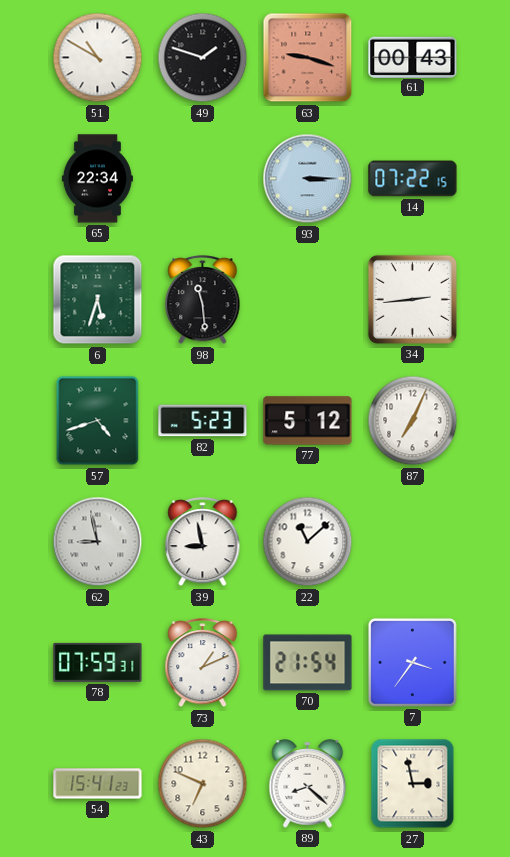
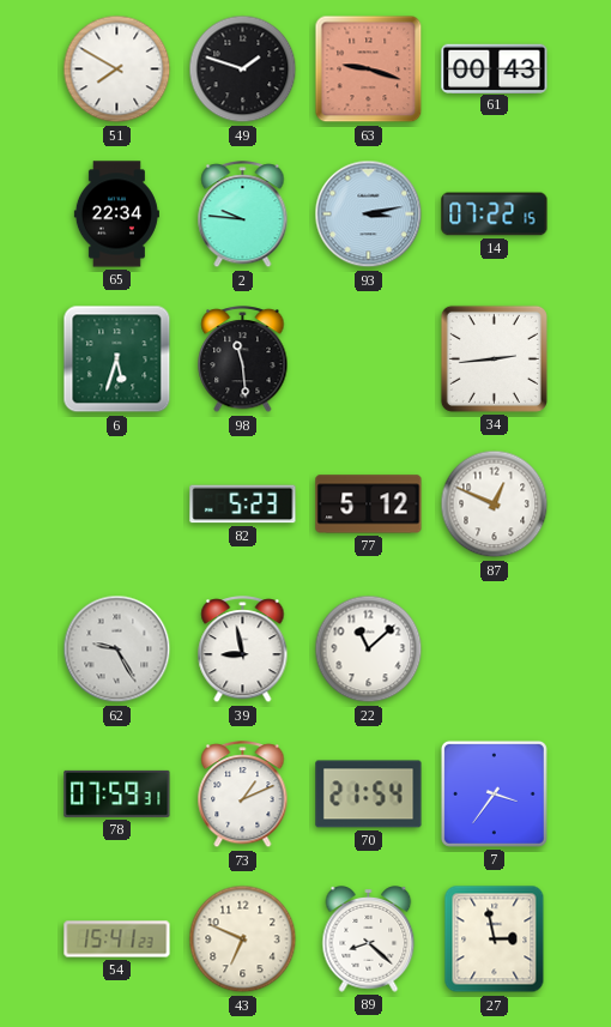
51: 10:50 -> 7:50
2: none -> 9:46
93: 3:15 -> 3:13
57: 4:42 -> none
87: 7:04 -> 12:49
62: 8:58 -> 9:25
